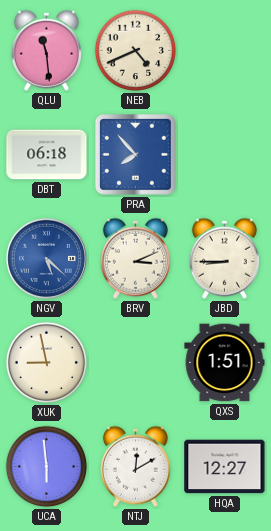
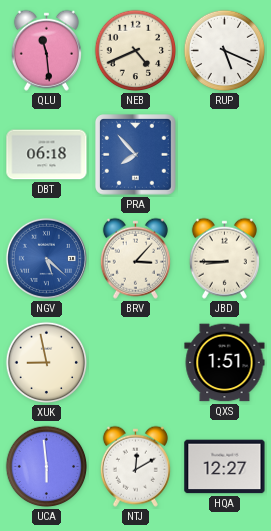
RUP: none -> 5:19
BRV: 3:11 -> 3:07
